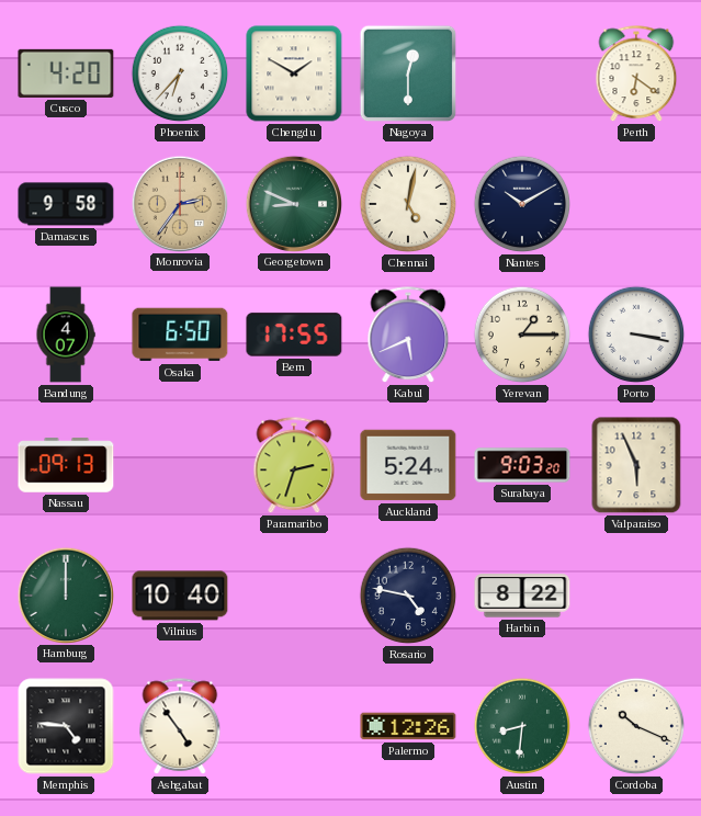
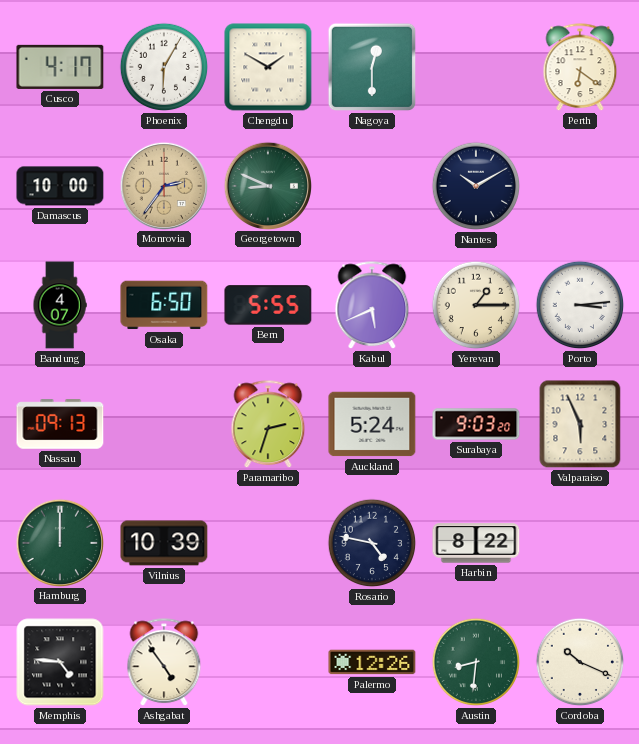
Cusco: 4:20 -> 4:17
Phoenix: 6:37 -> 6:05
Damascus: 9:58 -> 10:00
Chennai: 5:02 -> none
Bern: 17:55 -> 5:55
Porto: 3:17 -> 3:14
Vilnius: 10:40 -> 10:39
